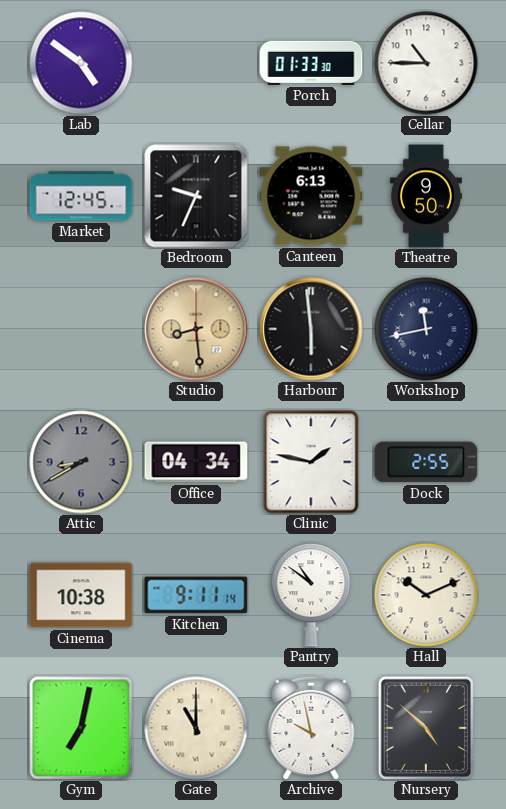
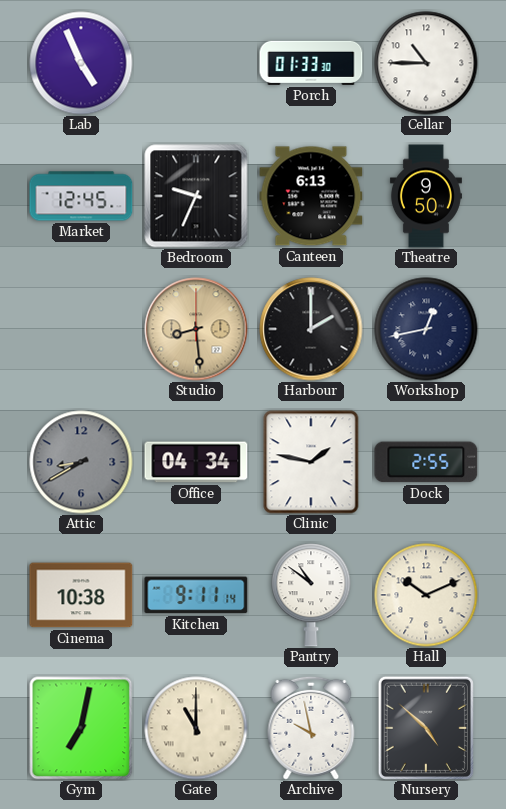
Lab: 4:51 -> 4:56
Harbour: 5:59 -> 2:00
Workshop: 11:43 -> 12:43
